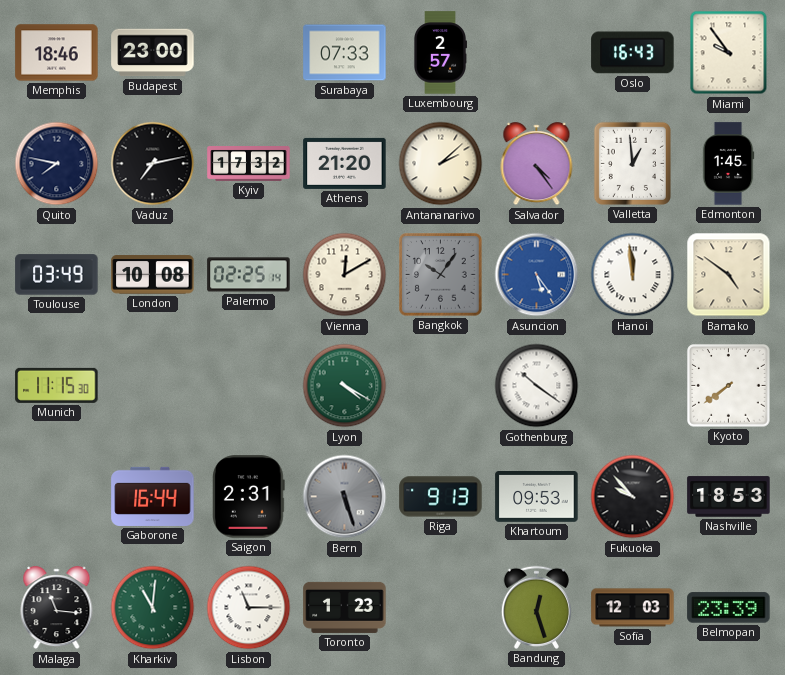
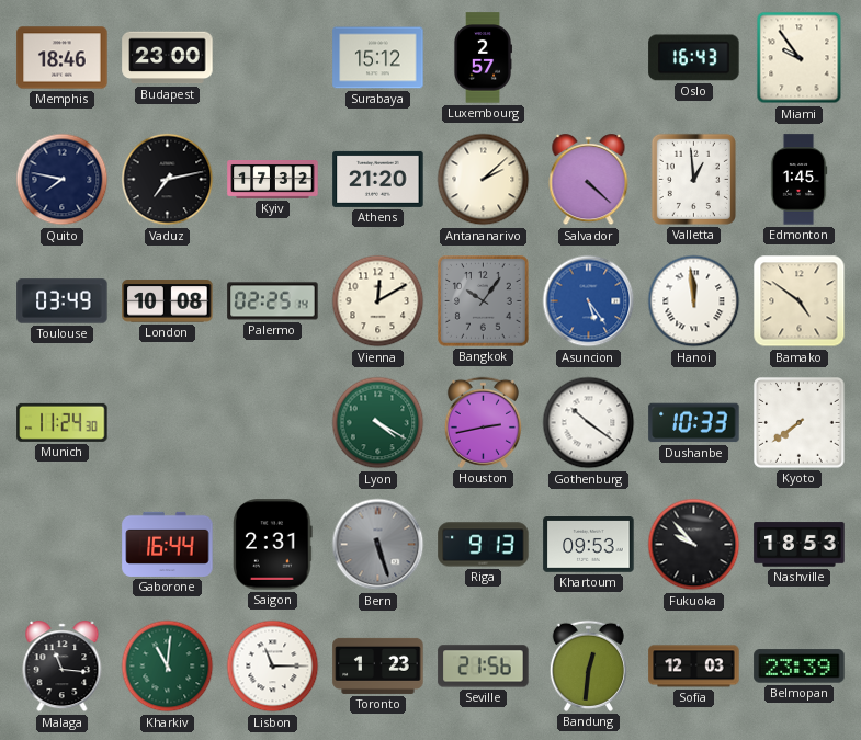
Surabaya: 07:33 -> 15:12
Salvador: 4:24 -> 4:22
Munich: 11:15 -> 11:24
Houston: none -> 2:43
Dushanbe: none -> 10:33
Seville: none -> 21:56
Bandung: 12:27 -> 12:31
